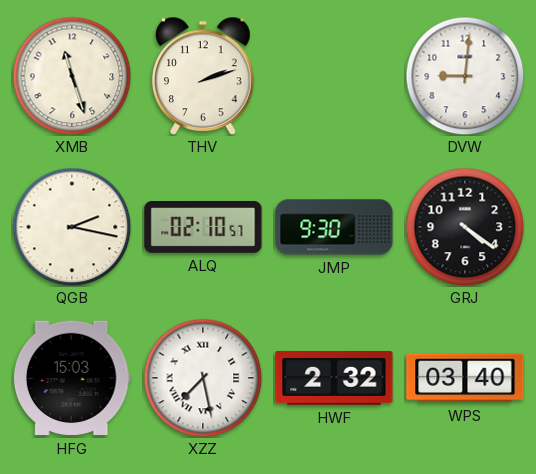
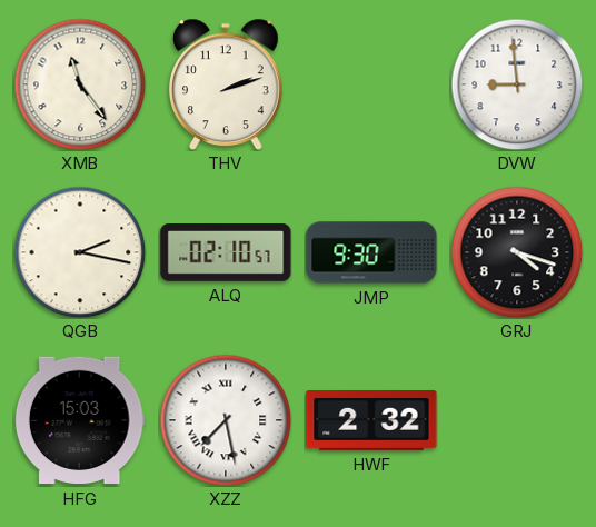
XMB: 11:27 -> 11:24
DVW: 9:01 -> 8:59
GRJ: 4:21 -> 4:18
WPS: 03:40 -> none
